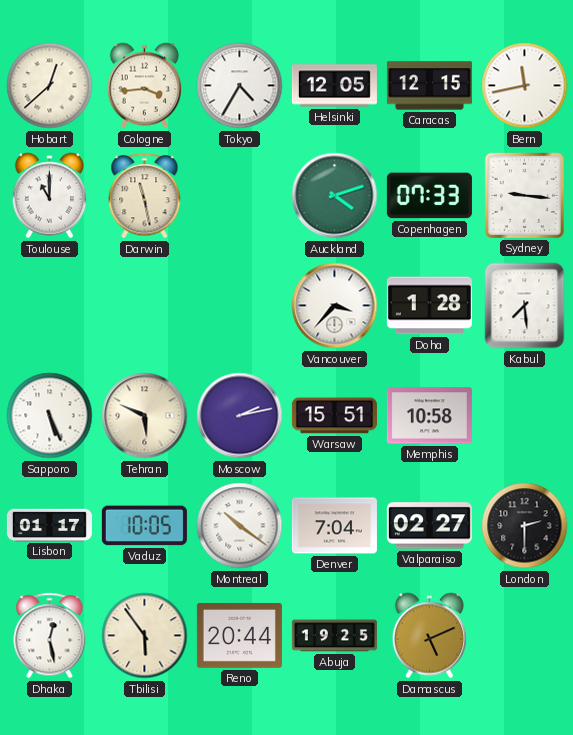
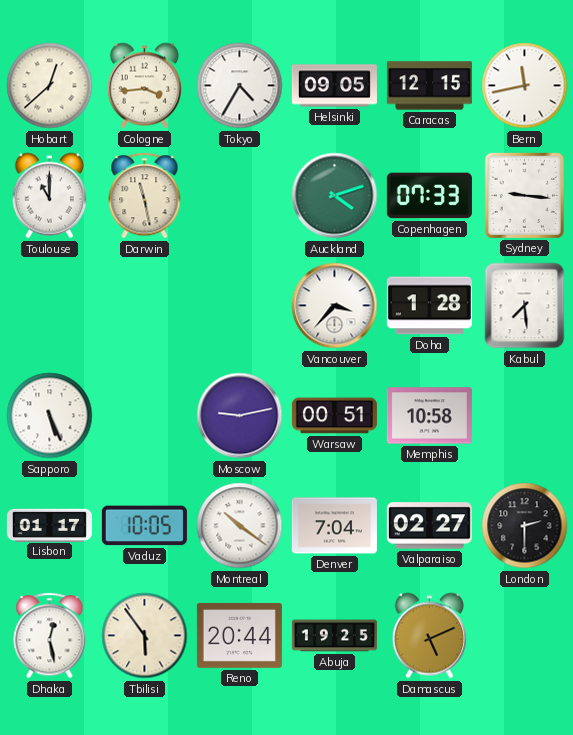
Helsinki: 12:05 -> 09:05
Tehran: 5:49 -> none
Moscow: 2:13 -> 9:13
Warsaw: 15:51 -> 00:51
